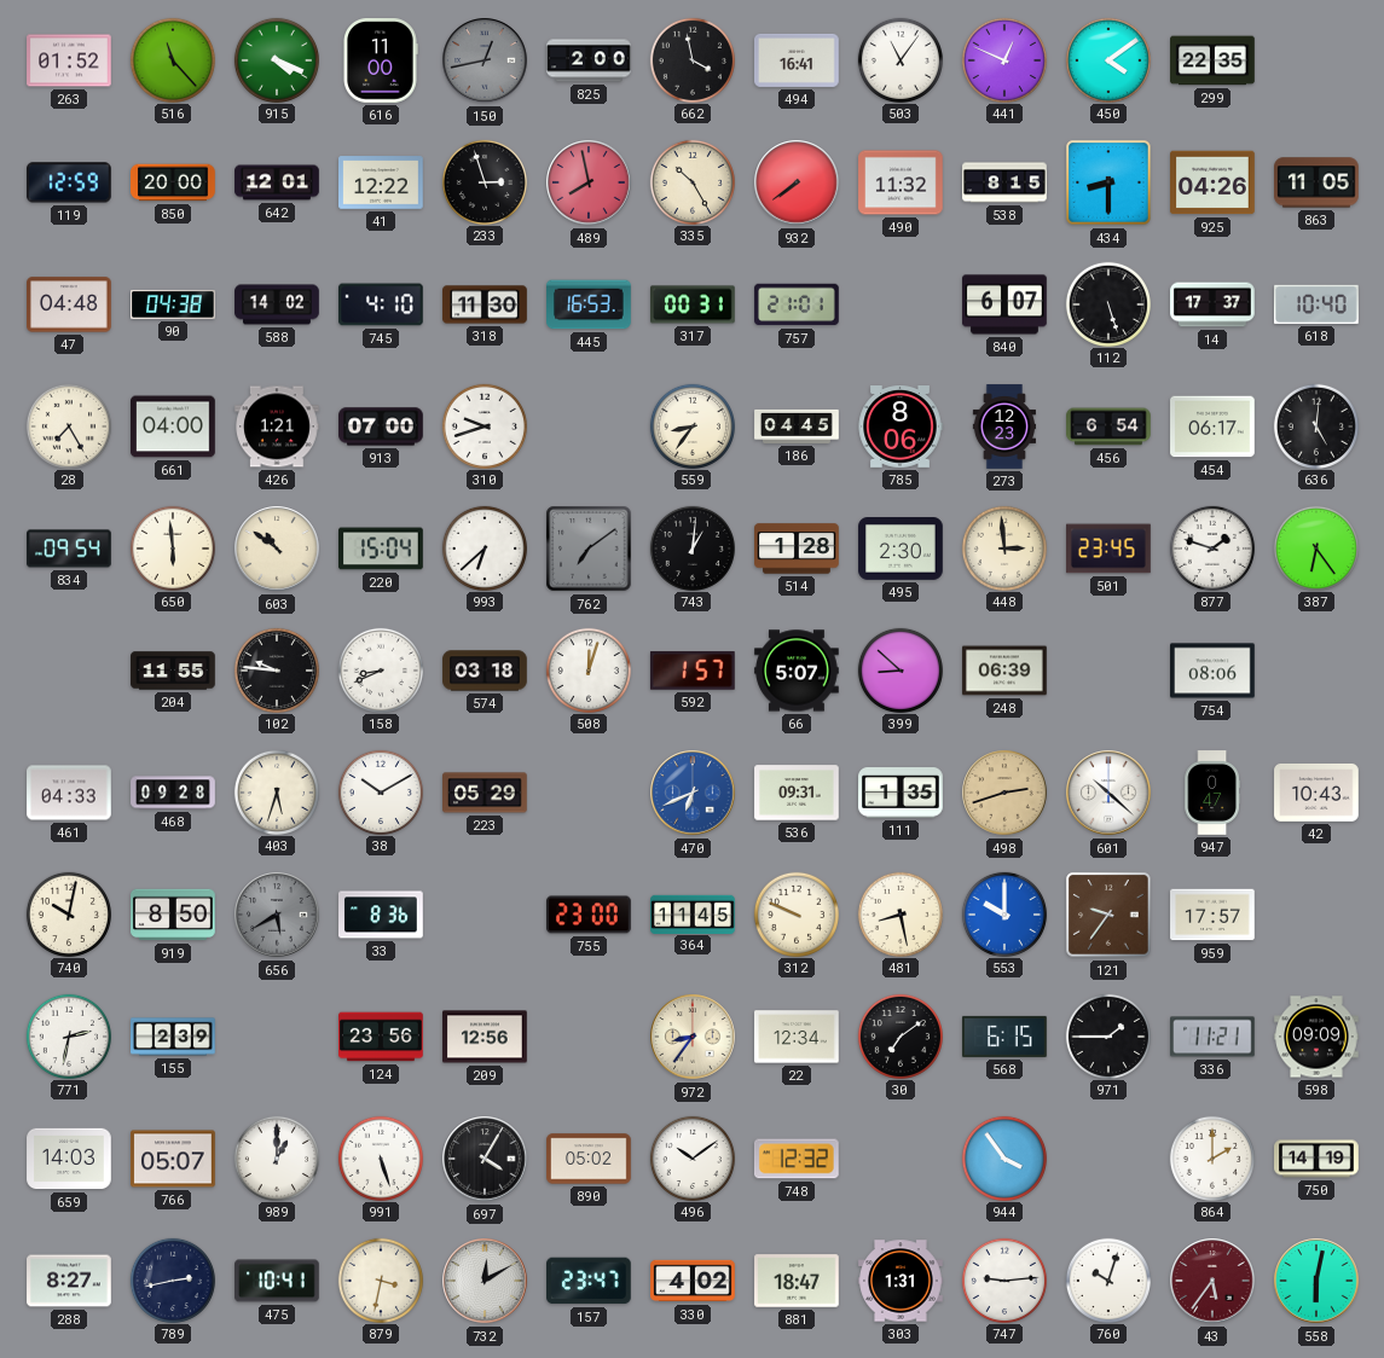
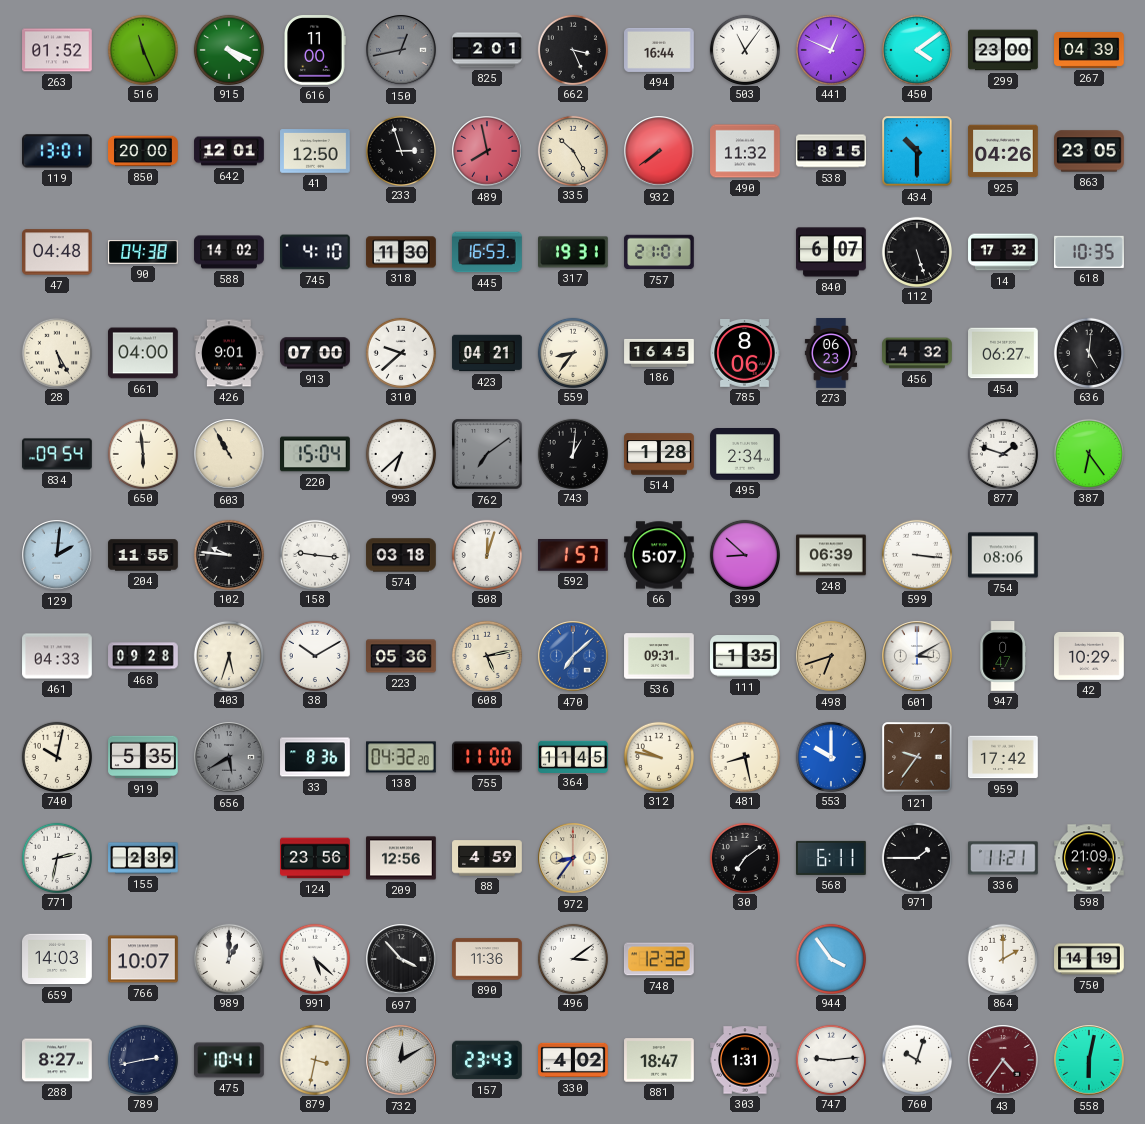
516: 11:23 -> 11:26
825: 2:00 -> 2:01
662: 3:58 -> 3:26
494: 16:41 -> 16:44
299: 22:35 -> 23:00
267: none -> 04:39
119: 12:59 -> 13:01
41: 12:22 -> 12:50
434: 8:30 -> 10:30
863: 11:05 -> 23:05
317: 00:31 -> 19:31
14: 17:37 -> 17:32
618: 10:40 -> 10:35
28: 7:25 -> 5:25
426: 1:21 -> 9:01
310: 9:42 -> 9:38
423: none -> 04:21
186: 04:45 -> 16:45
273: 12:23 -> 06:23
456: 6:54 -> 4:32
454: 06:17 -> 06:27
603: 10:51 -> 10:55
495: 2:30 -> 2:34
448: 2:59 -> none
501: 23:45 -> none
129: none -> 2:01
158: 8:41 -> 9:16
599: none -> 3:16
223: 05:29 -> 05:36
608: none -> 5:13
470: 6:41 -> 7:08
498: 2:42 -> 6:42
601: 10:22 -> 3:10
42: 10:43 -> 10:29
919: 8:50 -> 5:35
138: none -> 04:32
755: 23:00 -> 11:00
312: 9:49 -> 9:47
959: 17:57 -> 17:42
88: none -> 4:59
22: 12:34 -> none
568: 6:15 -> 6:11
598: 09:09 -> 21:09
766: 05:07 -> 10:07
991: 5:27 -> 5:22
697: 4:05 -> 3:53
890: 05:02 -> 11:36
496: 10:09 -> 3:09
157: 23:47 -> 23:43
43: 5:36 -> 4:36
